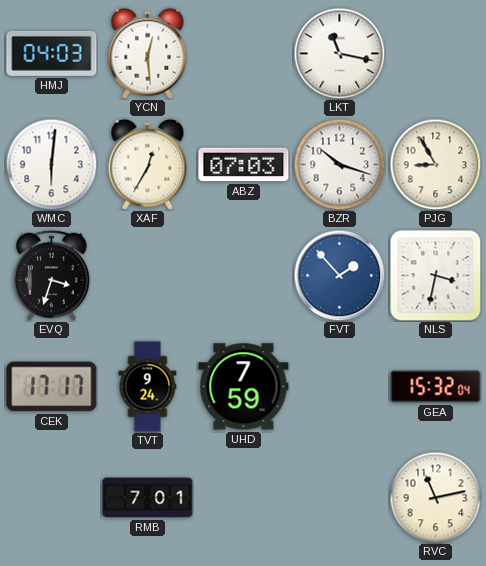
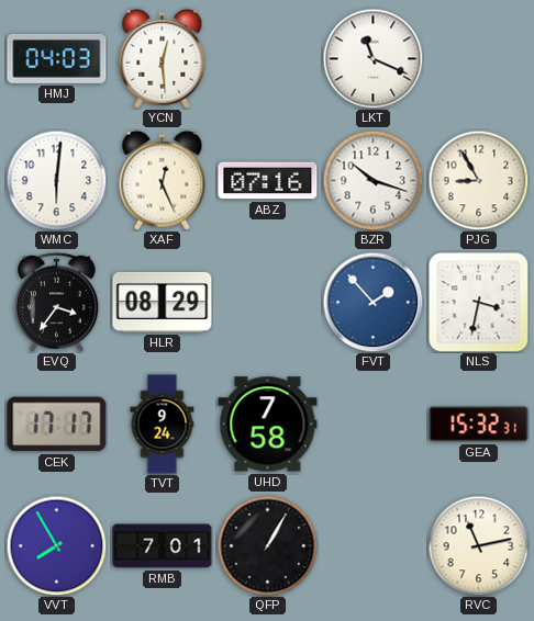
LKT: 11:17 -> 11:19
XAF: 12:35 -> 12:26
ABZ: 07:03 -> 07:16
EVQ: 3:33 -> 3:36
HLR: none -> 08:29
UHD: 7:59 -> 7:58
GEA: 15:32:04 -> 15:32:31
VVT: none -> 7:55
QFP: none -> 1:05
